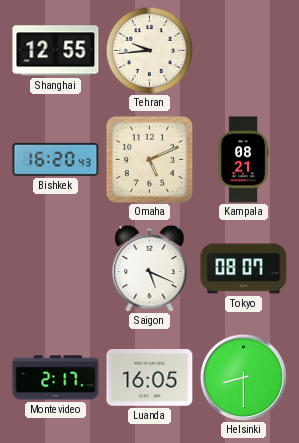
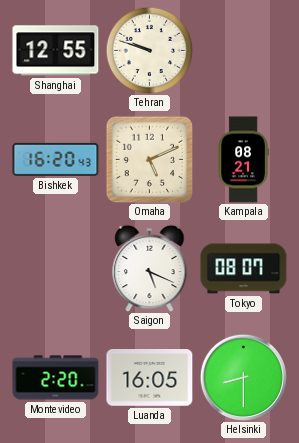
Tehran: 9:44 -> 9:48
Montevideo: 2:17 -> 2:20
